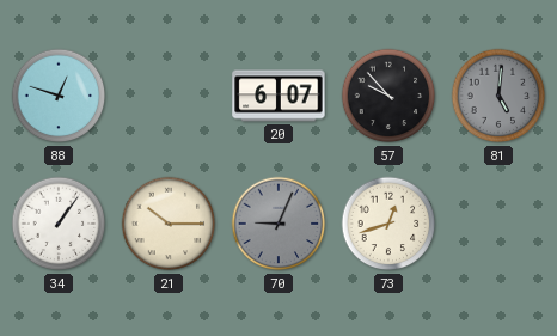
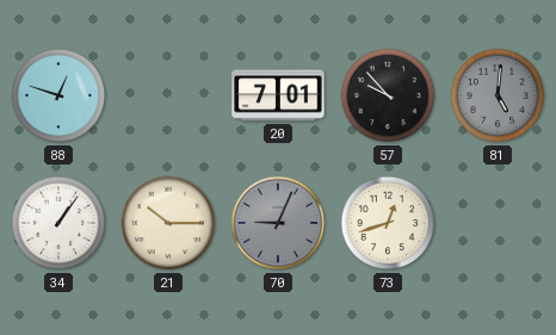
20: 6:07 -> 7:01
